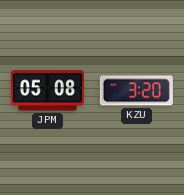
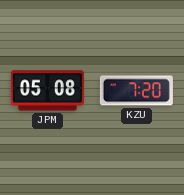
KZU: 3:20 -> 7:20
